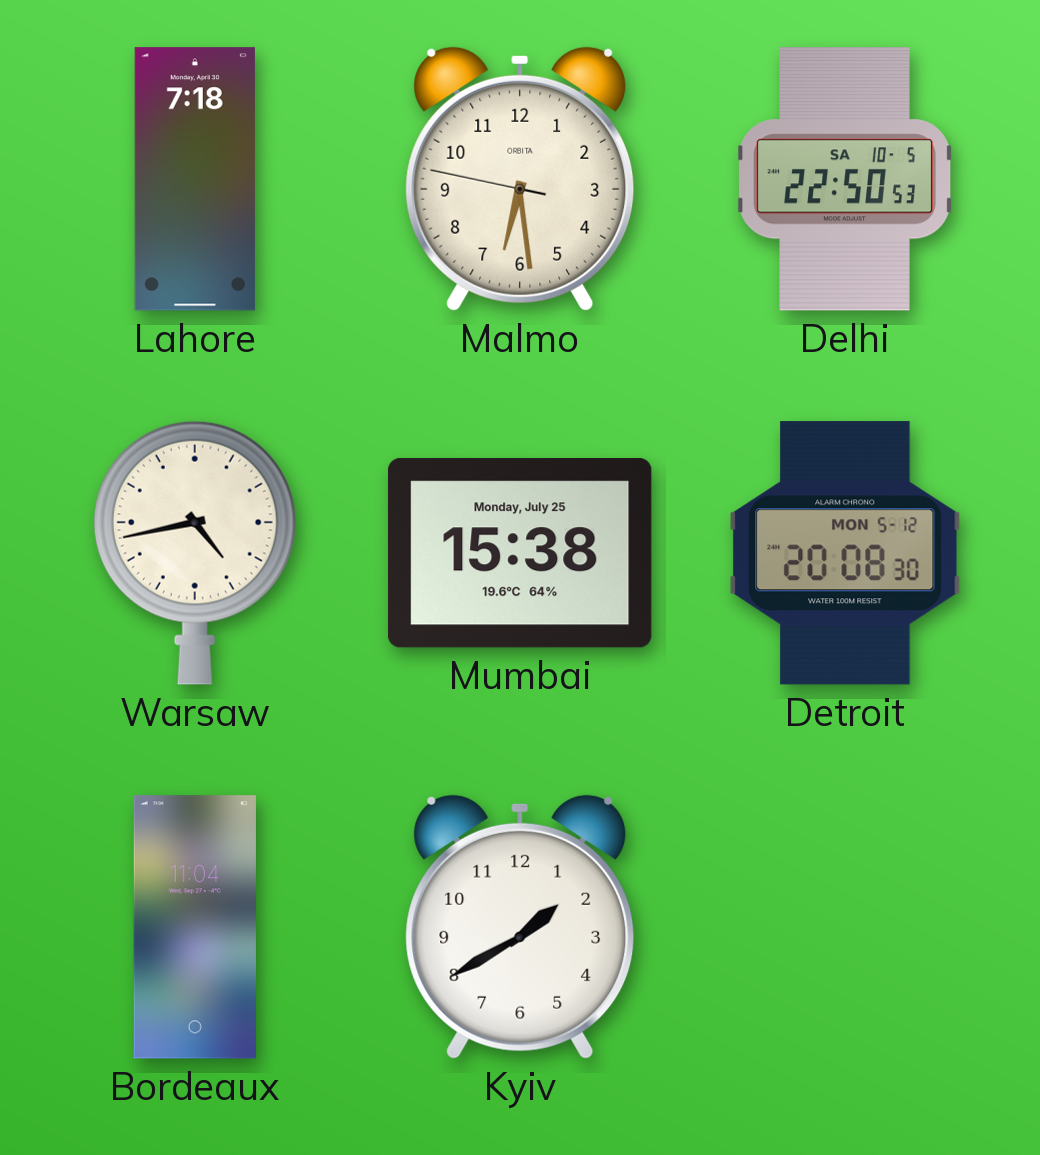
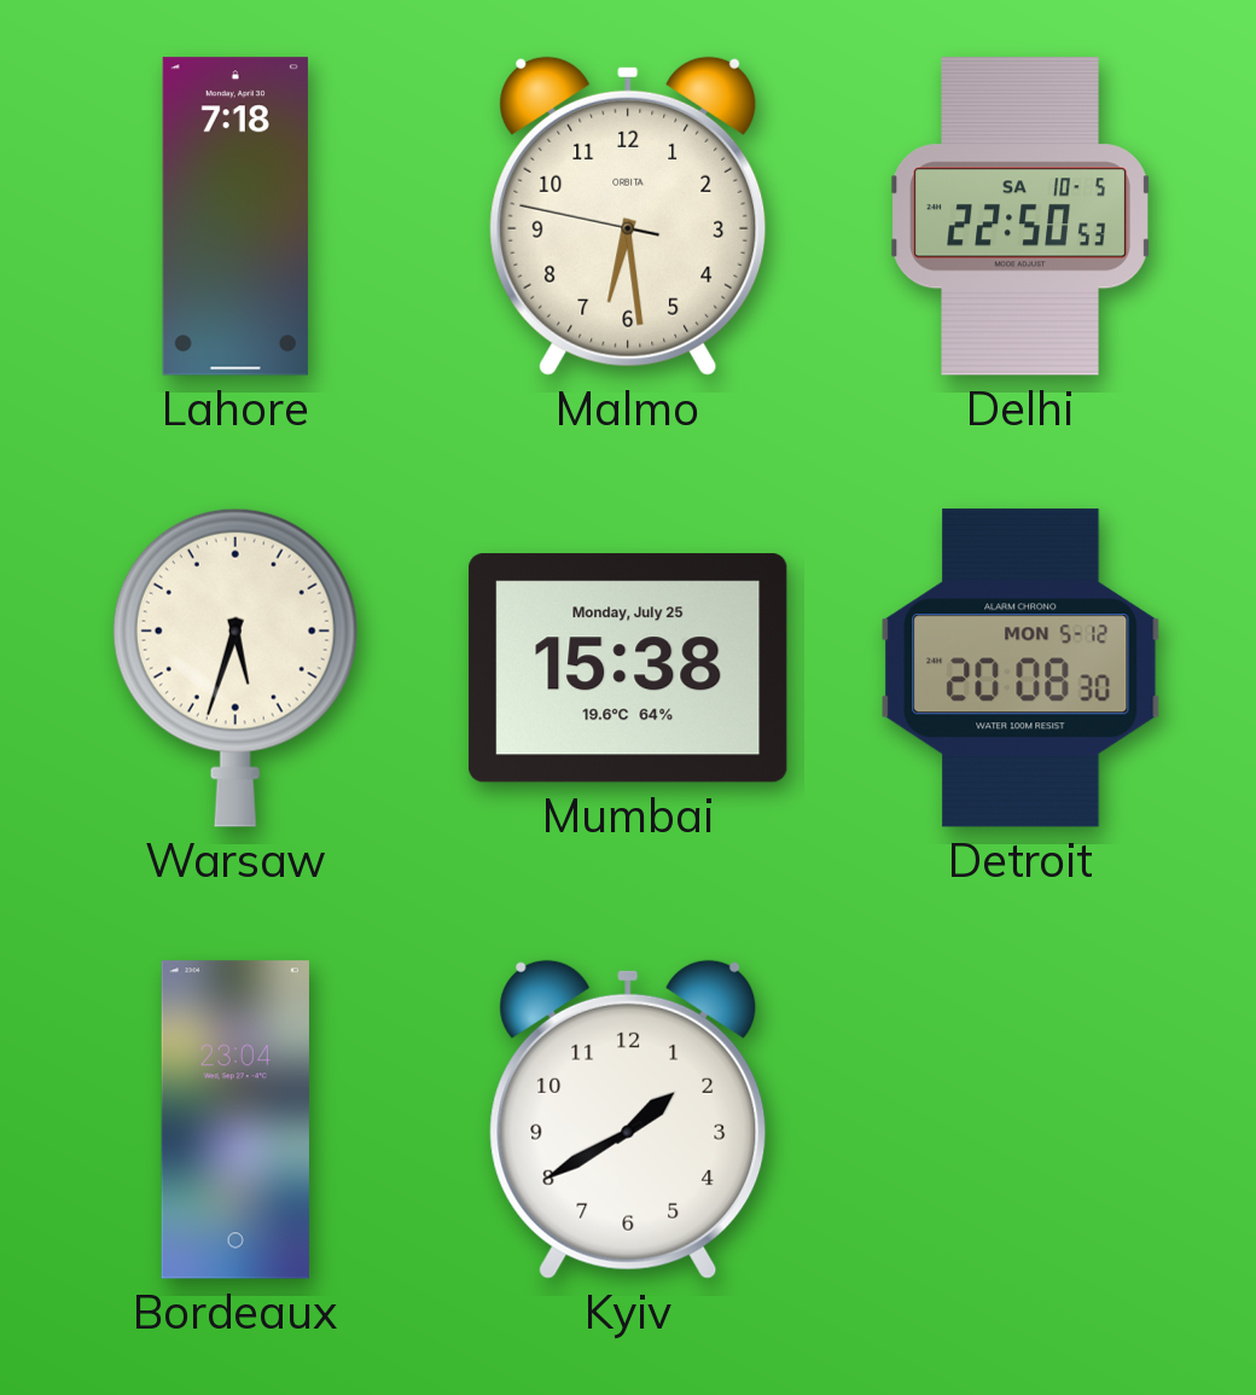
Warsaw: 4:43 -> 5:33
Bordeaux: 11:04 -> 23:04
